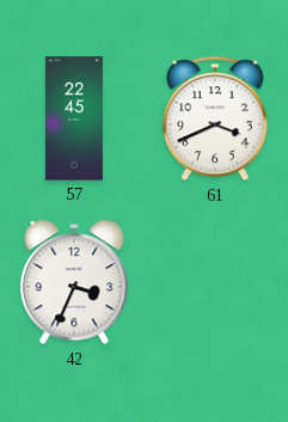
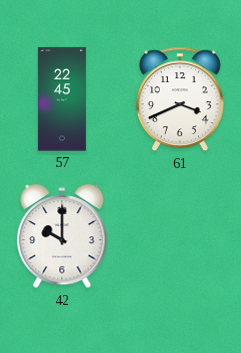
42: 3:34 -> 10:00
